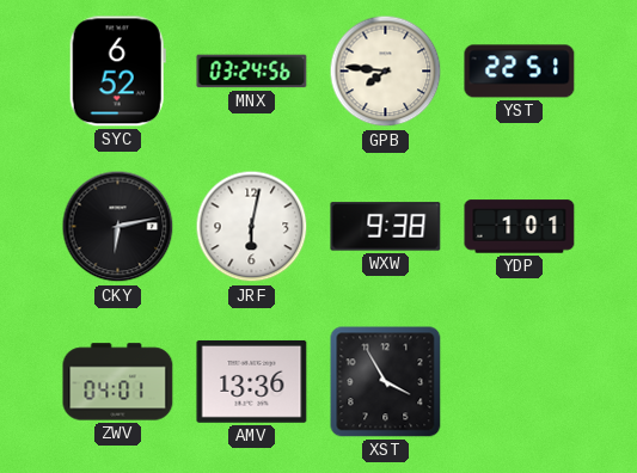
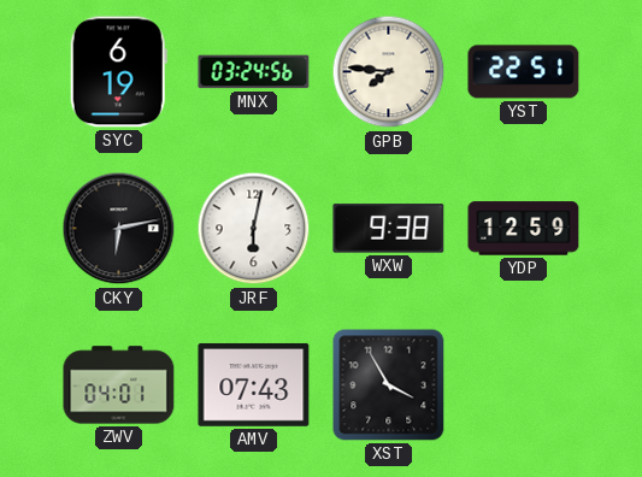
SYC: 6:52 -> 6:19
YDP: 1:01 -> 12:59
AMV: 13:36 -> 07:43
